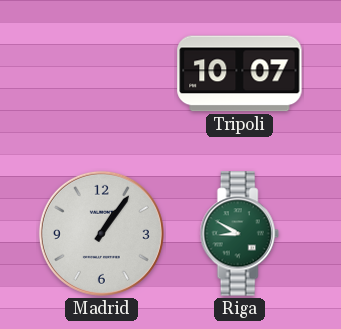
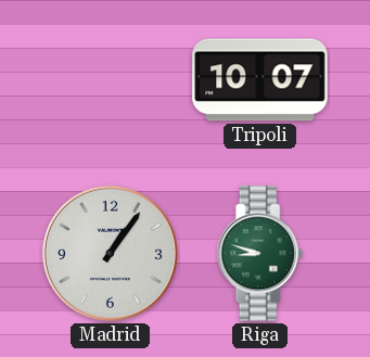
Riga: 8:50 -> 8:48
